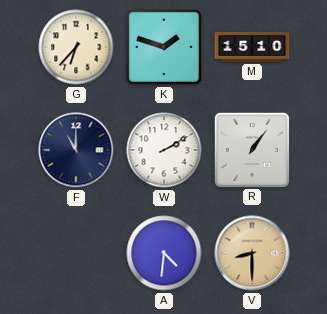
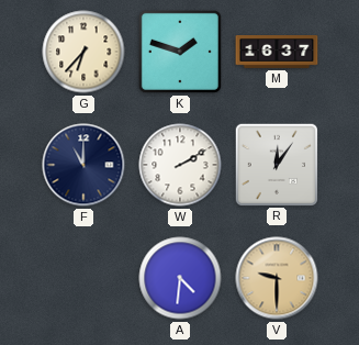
M: 15:10 -> 16:37
R: 1:06 -> 12:06
V: 8:30 -> 9:30
